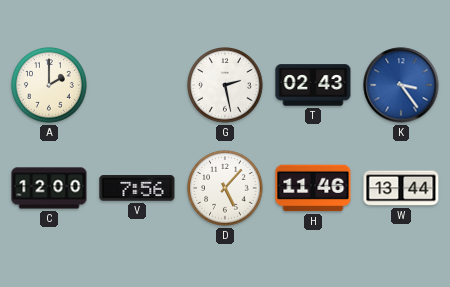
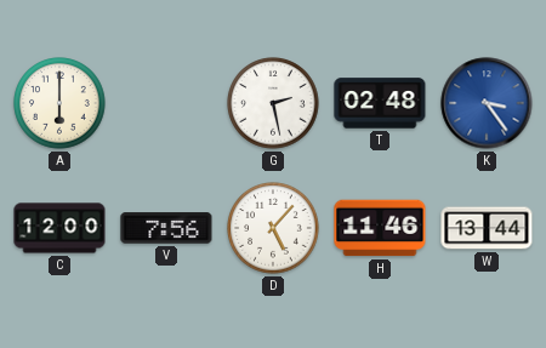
A: 2:00 -> 6:00
T: 02:43 -> 02:48
